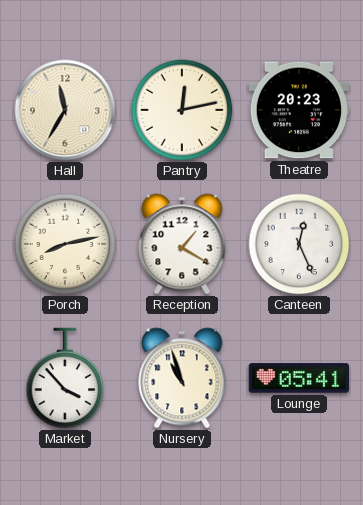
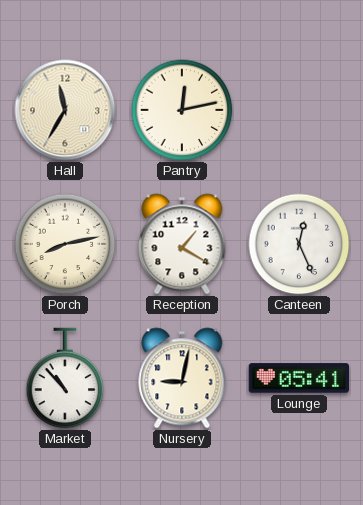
Theatre: 20:23 -> none
Market: 3:53 -> 10:53
Nursery: 10:57 -> 9:02
